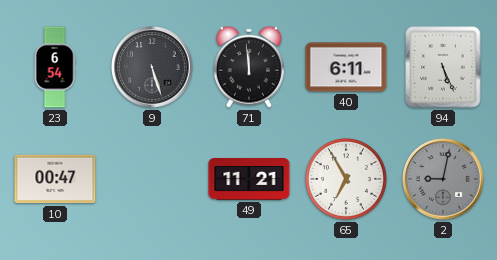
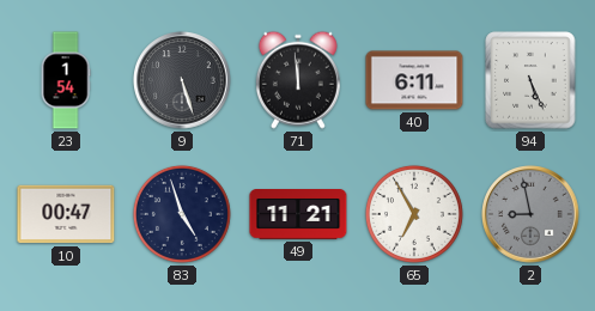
23: 6:54 -> 1:54
83: none -> 4:57
2: 9:02 -> 8:58
